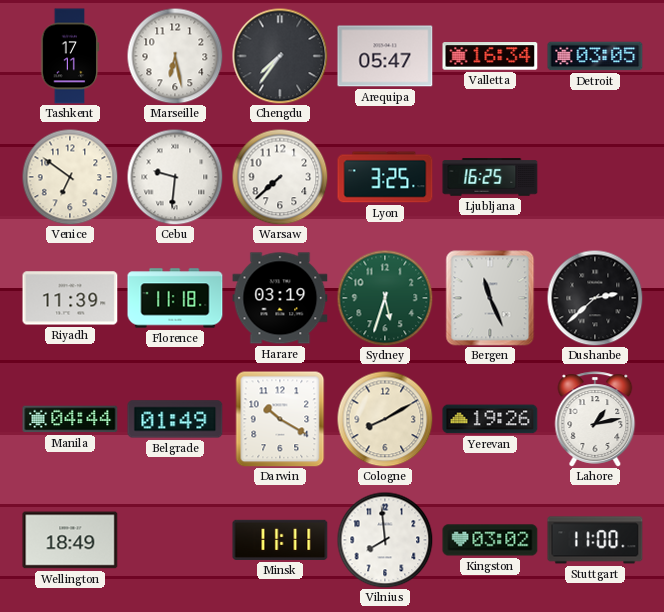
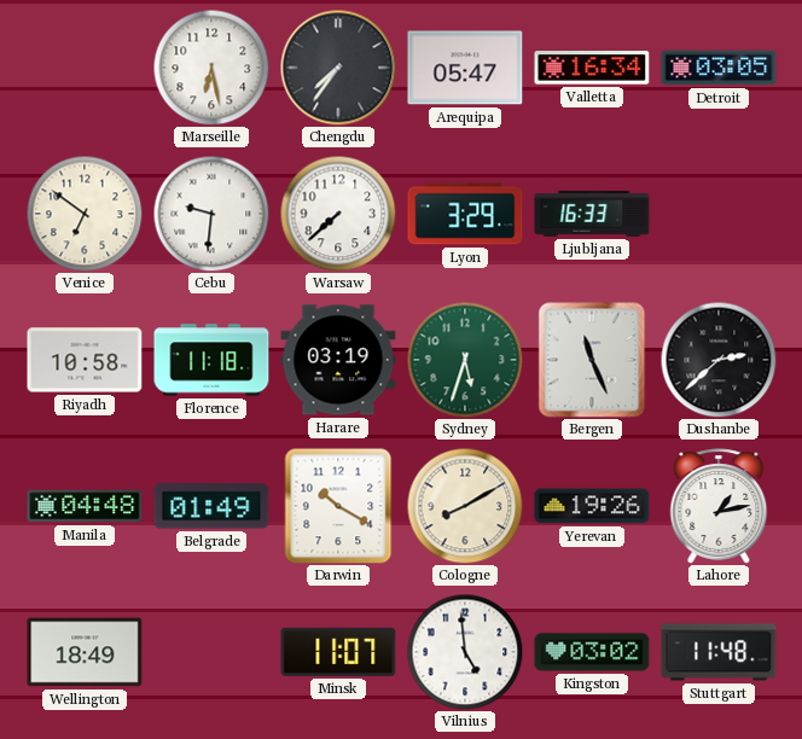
Tashkent: 17:11 -> none
Lyon: 3:25 -> 3:29
Ljubljana: 16:25 -> 16:33
Riyadh: 11:39 -> 10:58
Manila: 04:44 -> 04:48
Minsk: 11:11 -> 11:07
Vilnius: 7:59 -> 4:59
Stuttgart: 11:00 -> 11:48
